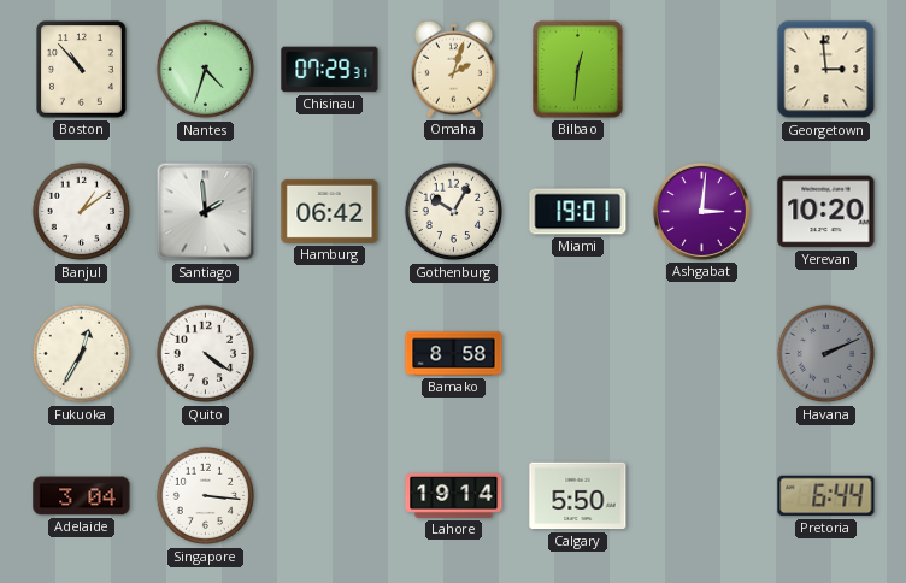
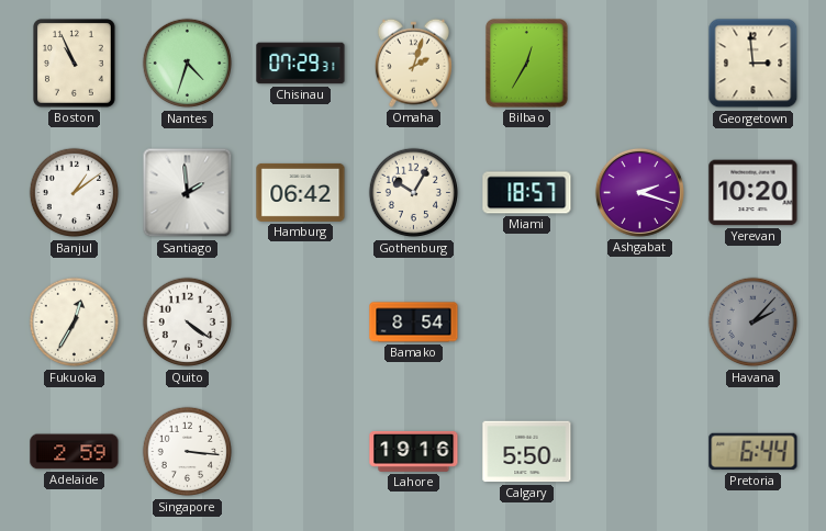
Boston: 10:53 -> 10:56
Bilbao: 12:31 -> 12:35
Miami: 19:01 -> 18:57
Ashgabat: 3:01 -> 2:18
Bamako: 8:58 -> 8:54
Havana: 2:11 -> 2:07
Adelaide: 3:04 -> 2:59
Lahore: 19:14 -> 19:16
